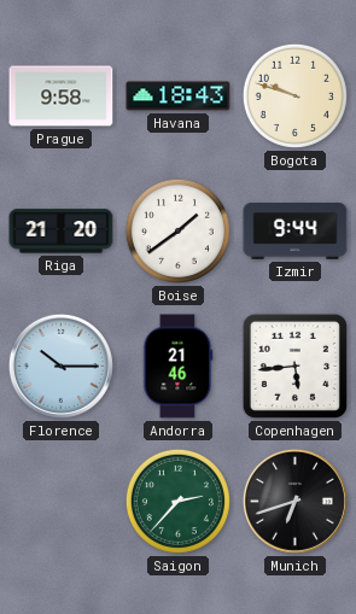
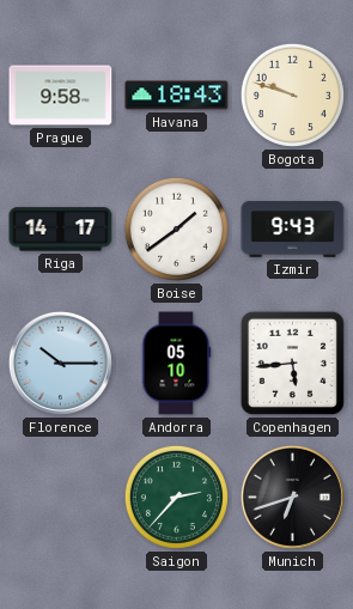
Riga: 21:20 -> 14:17
Izmir: 9:44 -> 9:43
Andorra: 21:46 -> 05:10
